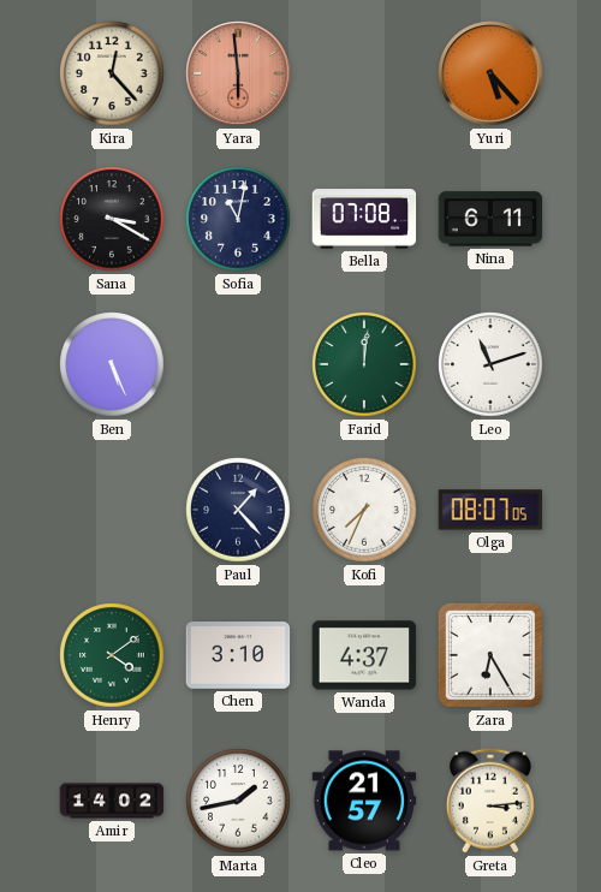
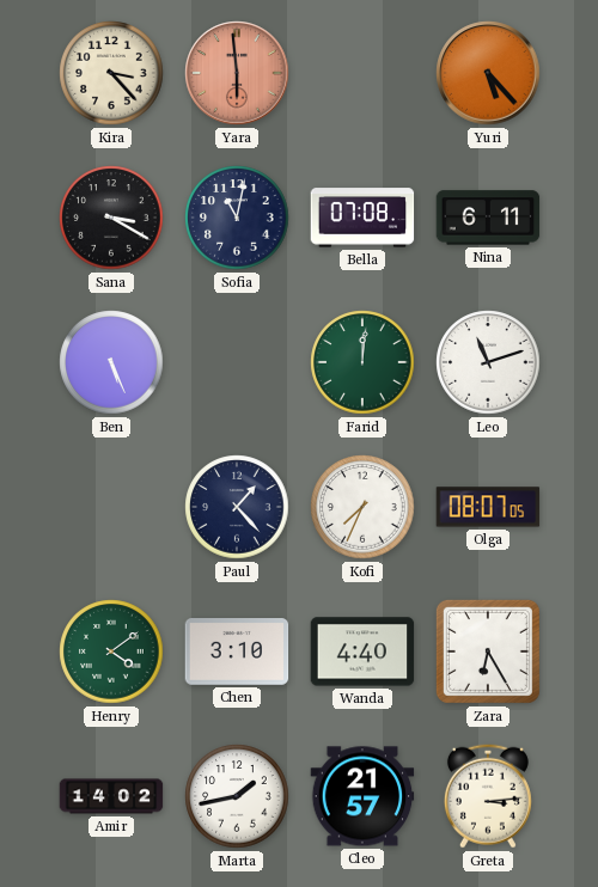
Kira: 12:23 -> 3:23
Wanda: 4:37 -> 4:40
